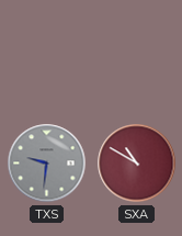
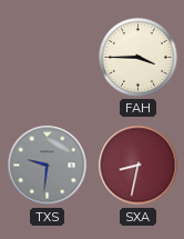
FAH: none -> 3:45
SXA: 10:50 -> 8:32
